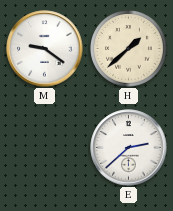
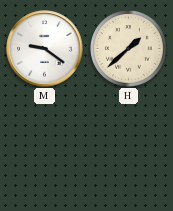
E: 2:38 -> none
